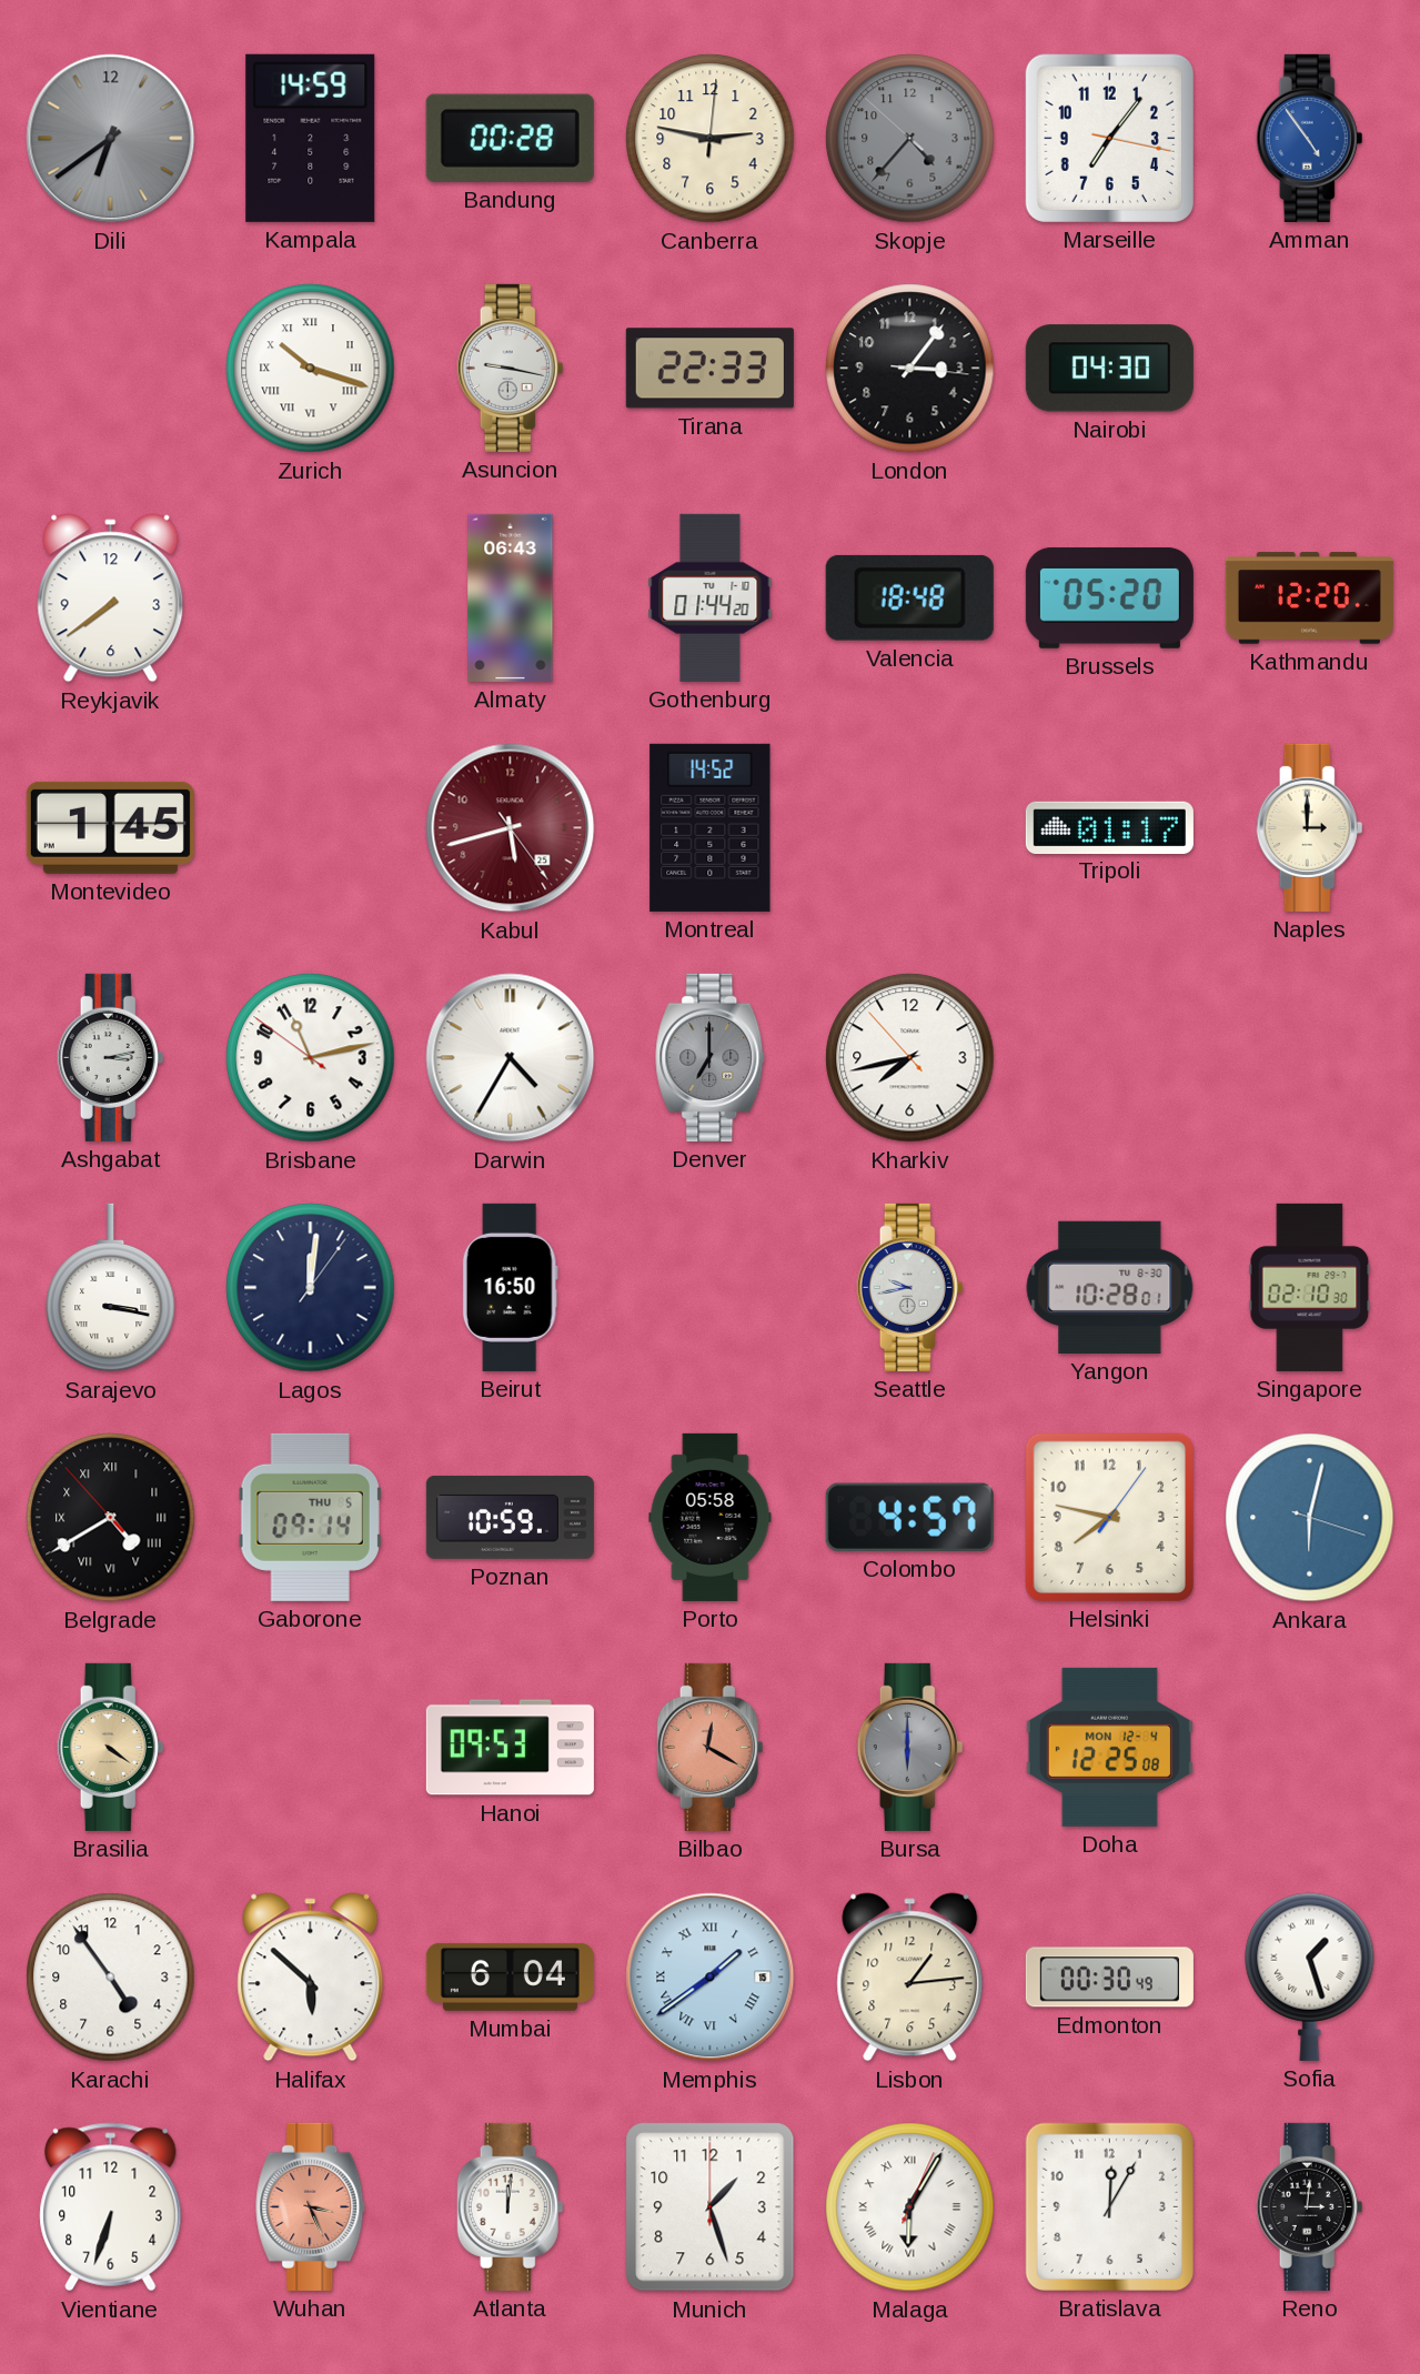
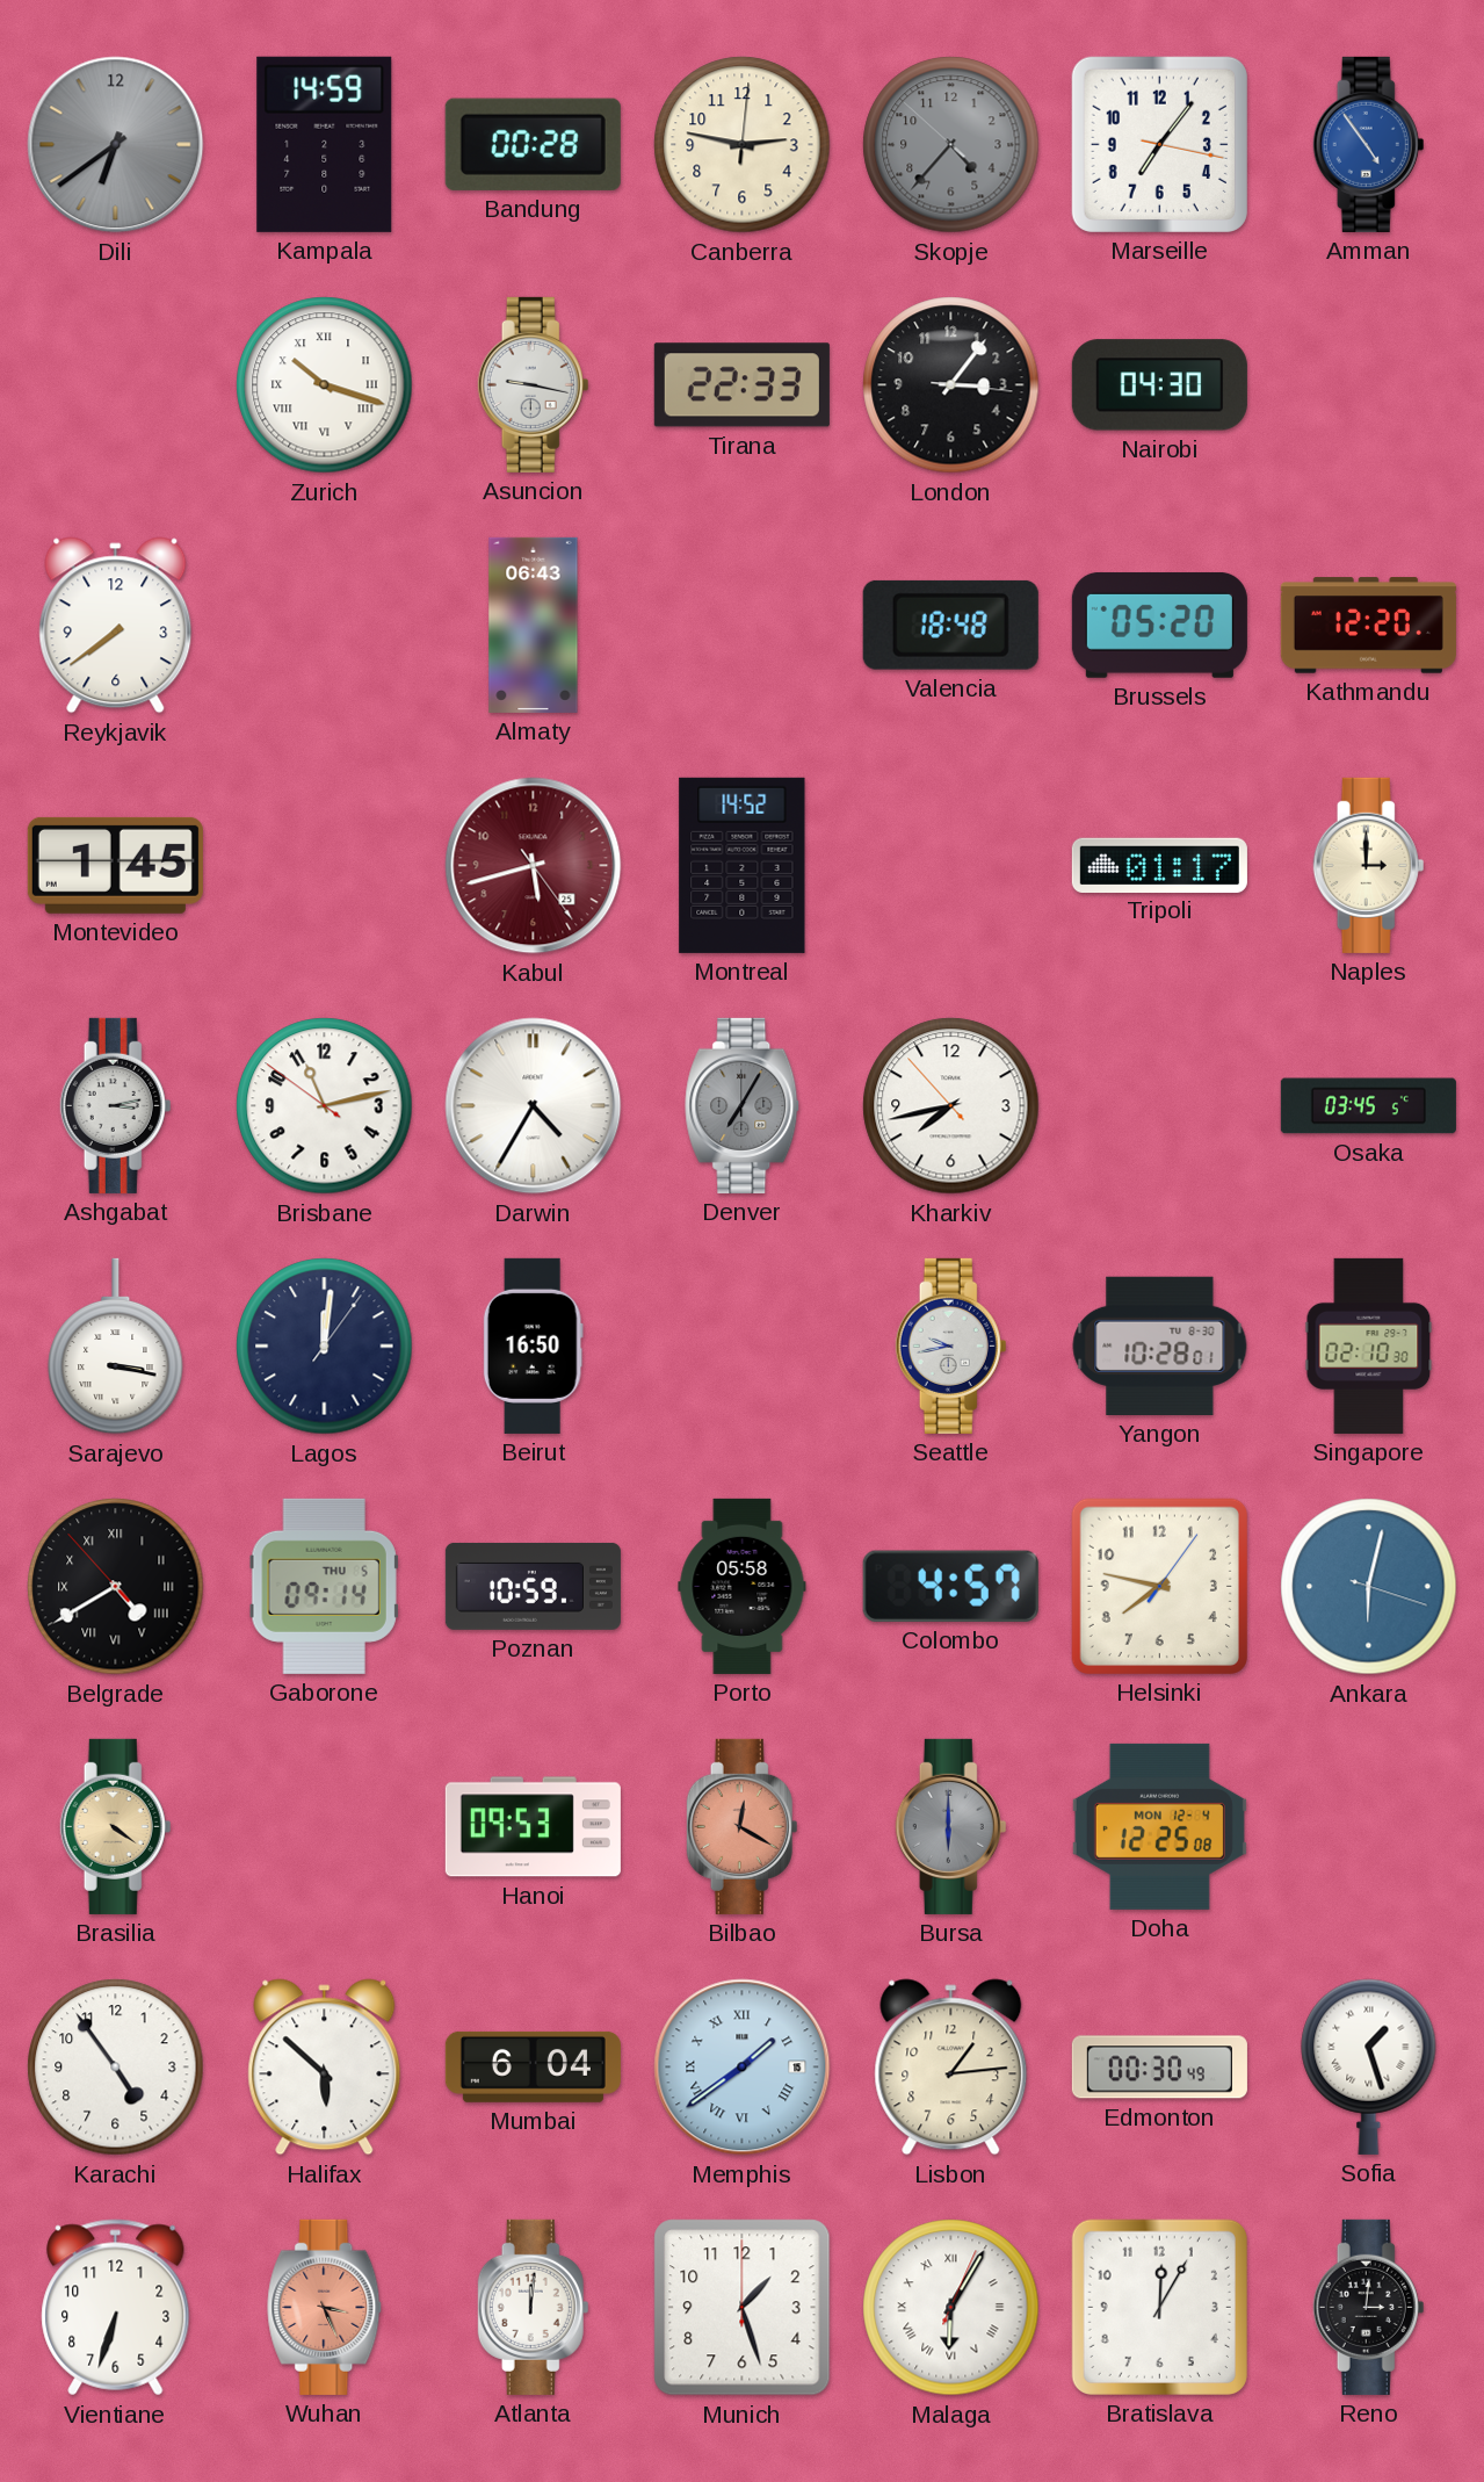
Gothenburg: 01:44 -> none
Denver: 7:00 -> 7:05
Osaka: none -> 03:45
